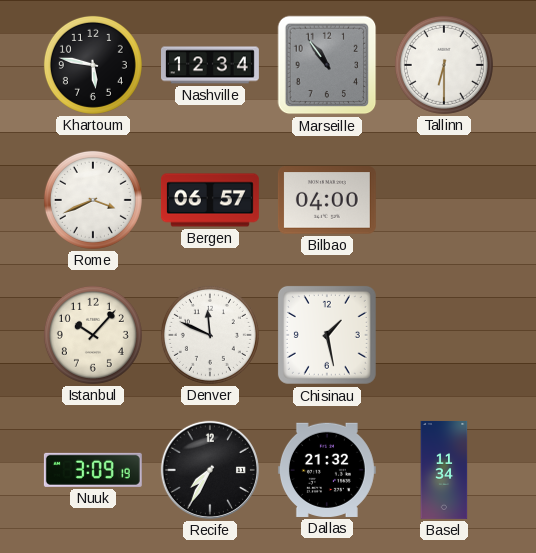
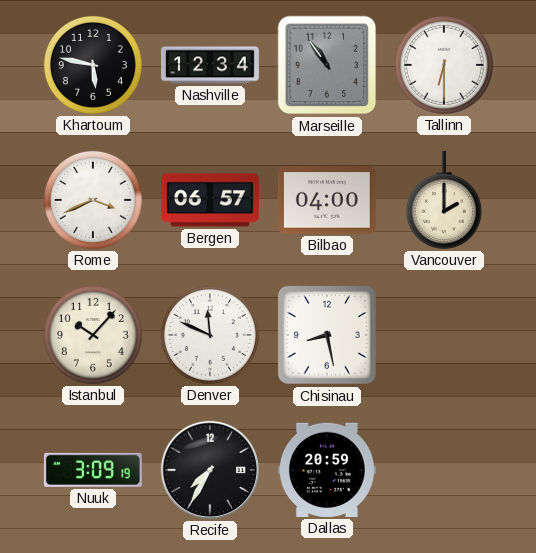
Vancouver: none -> 2:00
Chisinau: 1:28 -> 8:28
Dallas: 21:32 -> 20:59
Basel: 11:34 -> none
